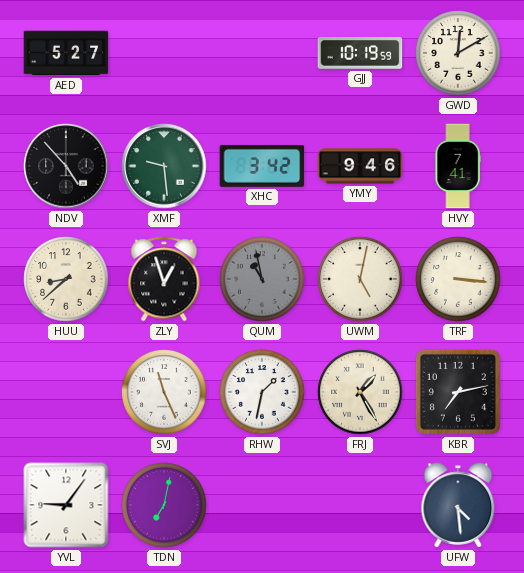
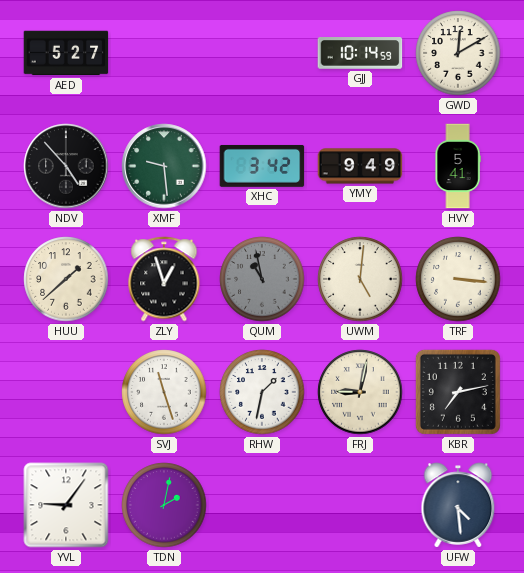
GJJ: 10:19 -> 10:14
YMY: 9:46 -> 9:49
HVY: 7:41 -> 5:41
HUU: 8:38 -> 1:38
UWM: 5:02 -> 5:01
SVJ: 11:26 -> 11:27
FRJ: 1:25 -> 9:02
TDN: 7:02 -> 2:02
